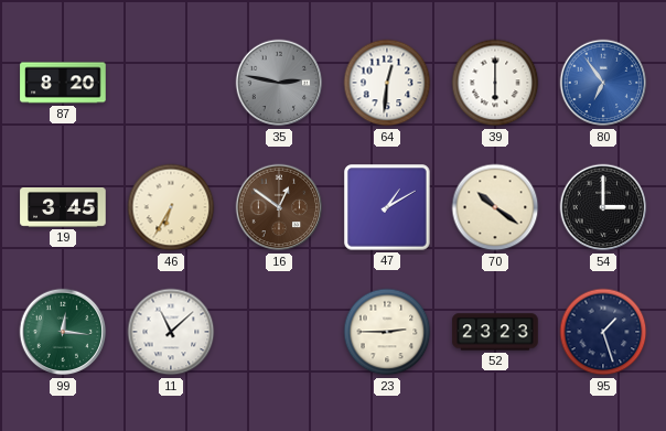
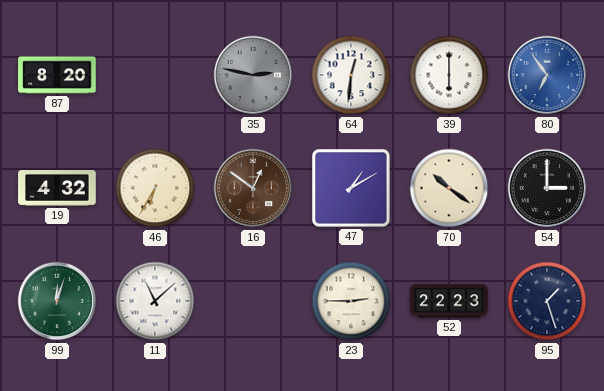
19: 3:45 -> 4:32
99: 12:16 -> 12:03
52: 23:23 -> 22:23
